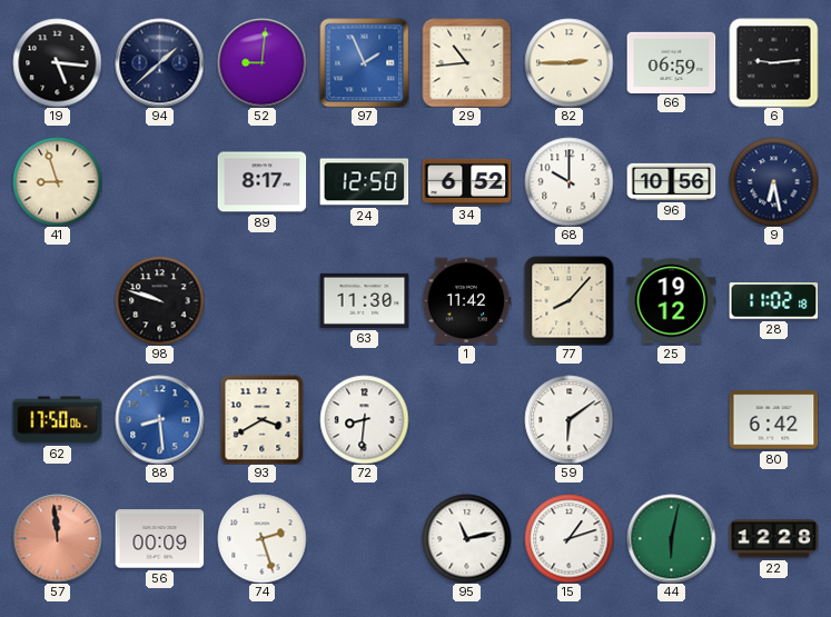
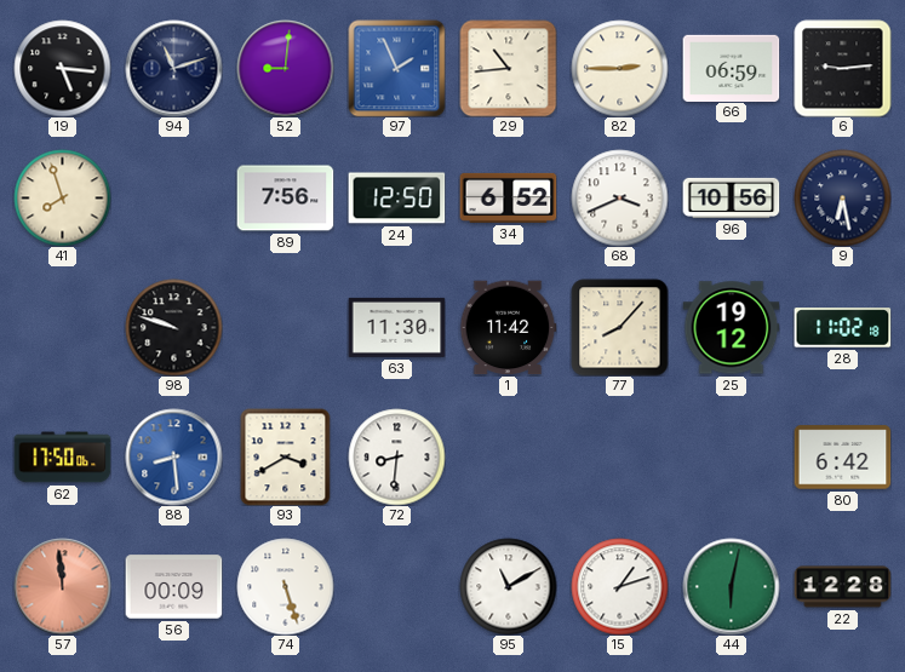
94: 1:38 -> 11:12
41: 8:57 -> 7:57
89: 8:17 -> 7:56
68: 10:00 -> 3:41
59: 6:09 -> none
74: 2:27 -> 5:27
95: 11:13 -> 11:10
